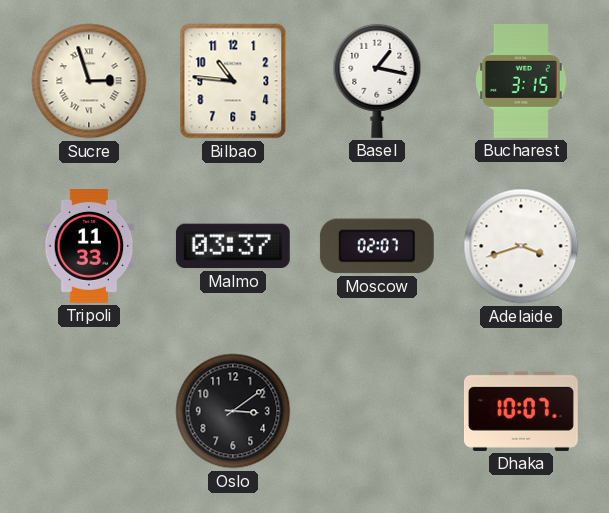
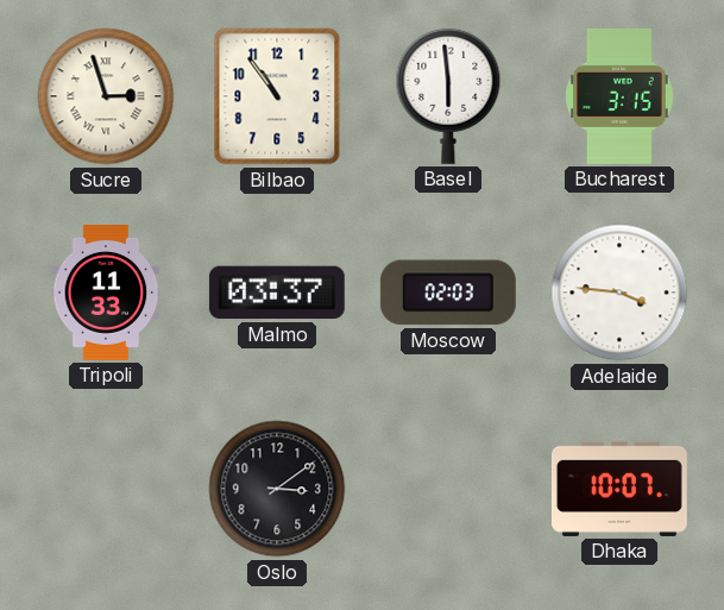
Bilbao: 10:46 -> 10:54
Basel: 1:17 -> 5:59
Moscow: 02:07 -> 02:03
Adelaide: 3:42 -> 3:46
